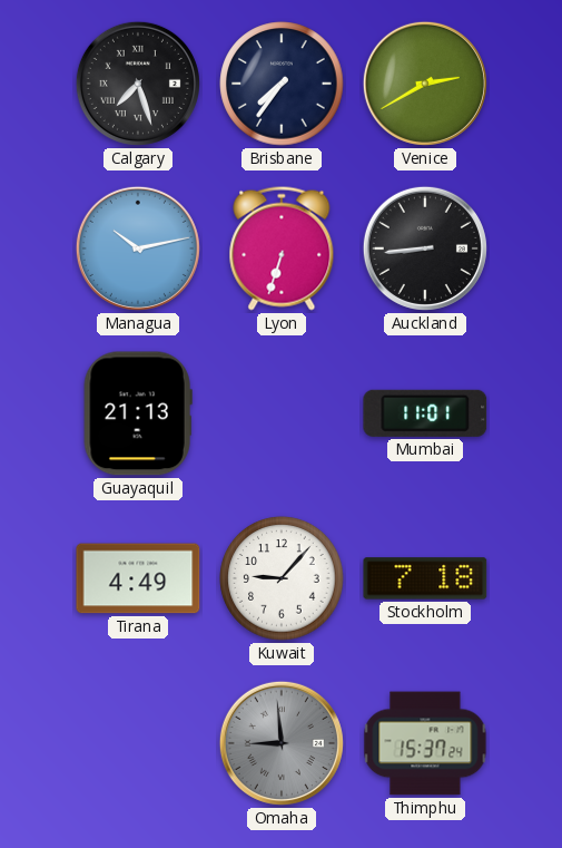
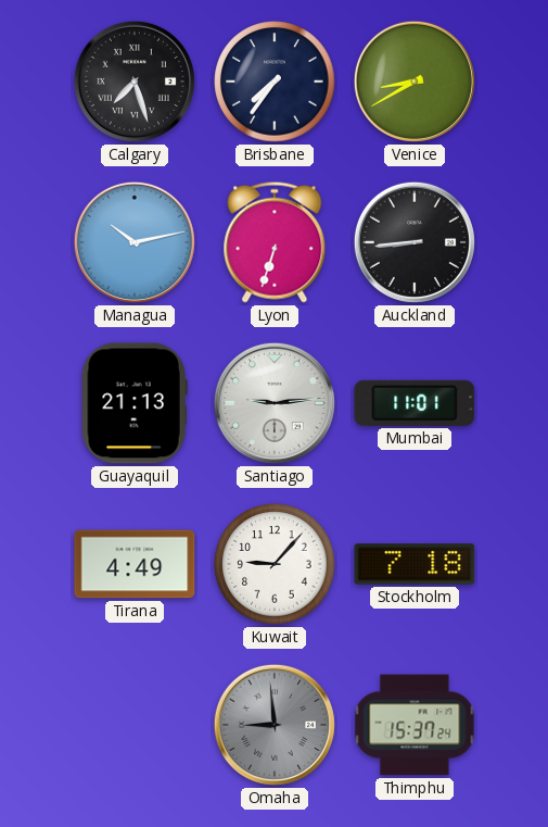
Venice: 2:40 -> 8:40
Santiago: none -> 9:14
